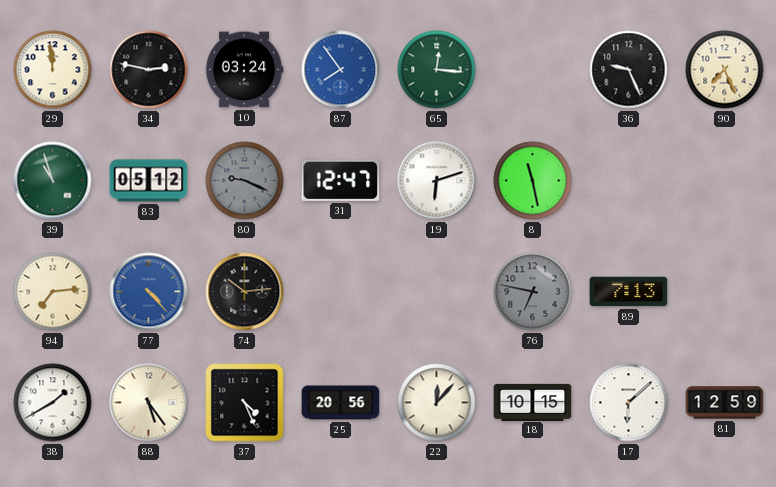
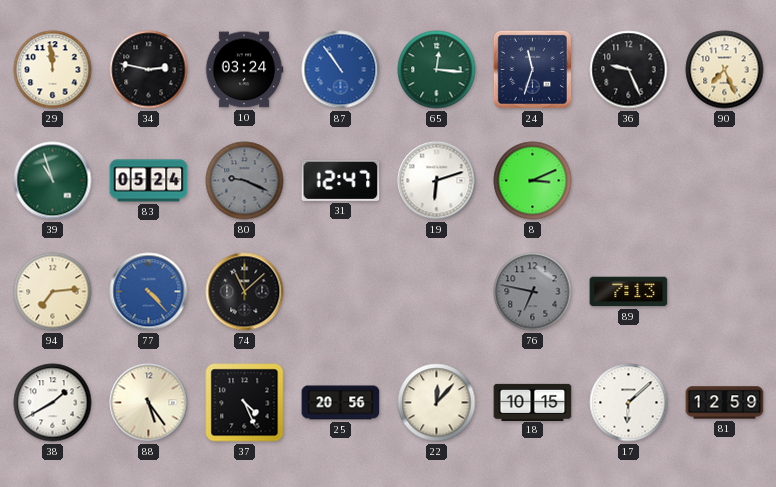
87: 7:54 -> 10:54
24: none -> 11:33
83: 05:12 -> 05:24
8: 11:28 -> 3:11
74: 10:14 -> 11:08
